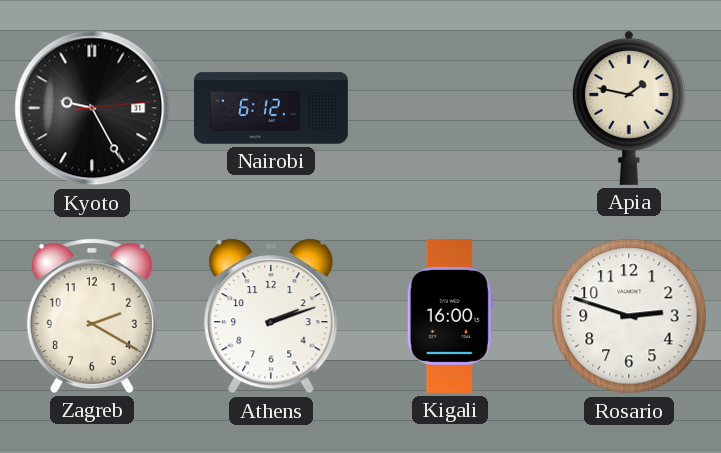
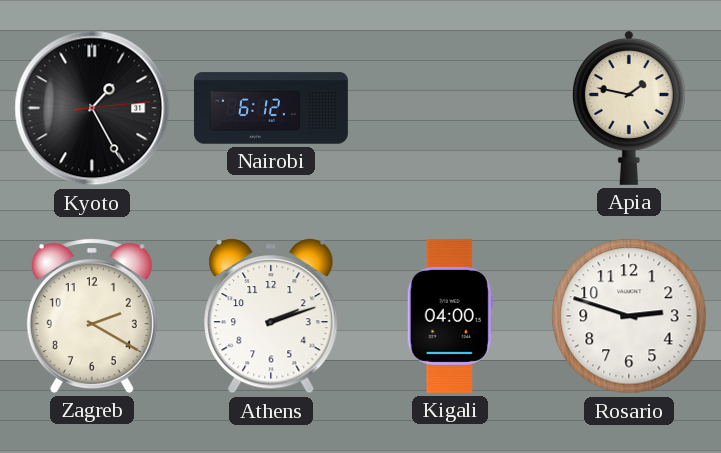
Kyoto: 9:25 -> 1:25
Kigali: 16:00 -> 04:00
